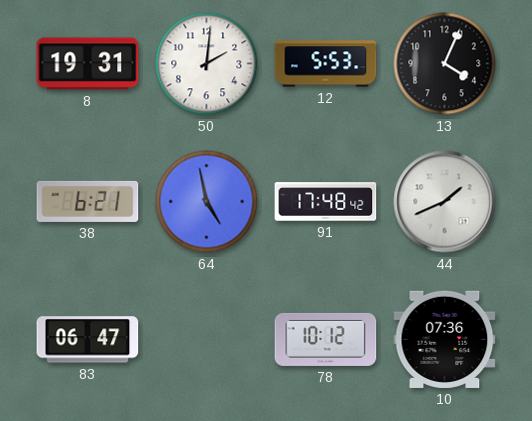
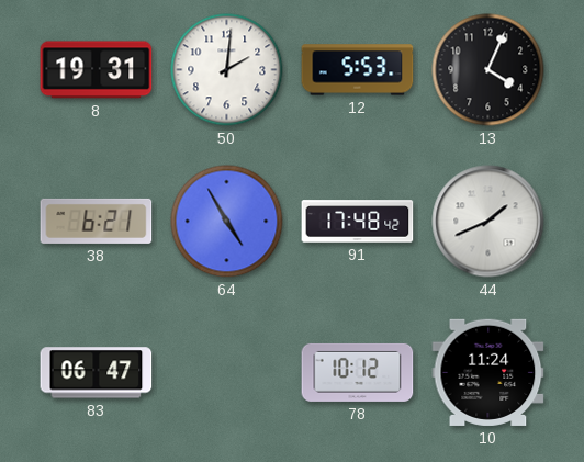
64: 4:58 -> 4:55
10: 07:36 -> 11:24
